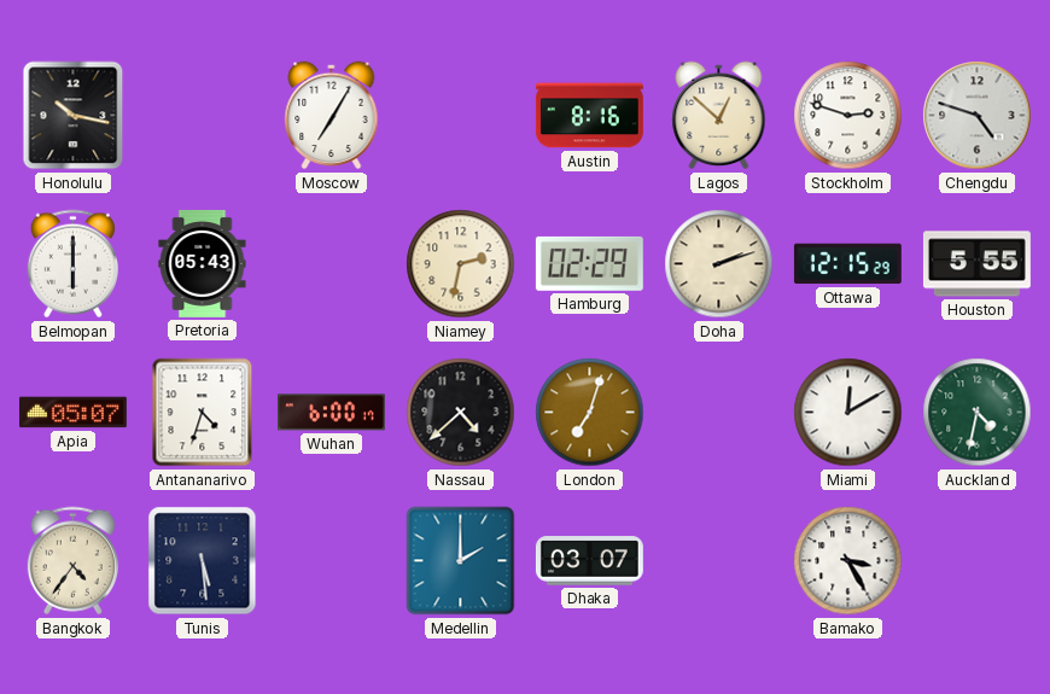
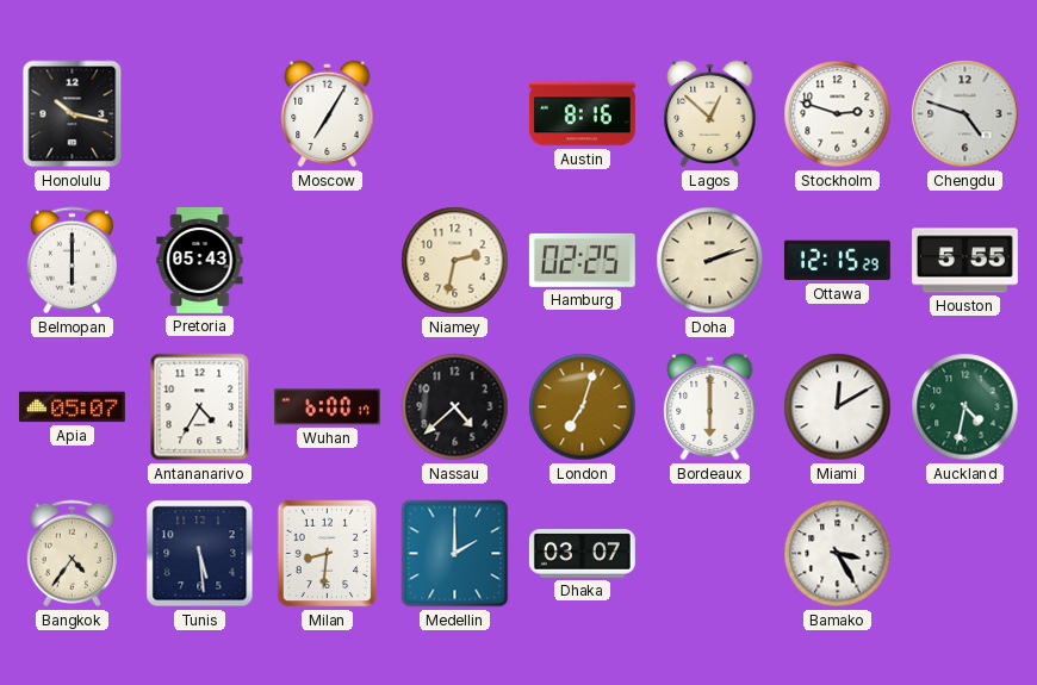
Hamburg: 02:29 -> 02:25
Antananarivo: 4:33 -> 4:35
Bordeaux: none -> 6:00
Milan: none -> 8:31
